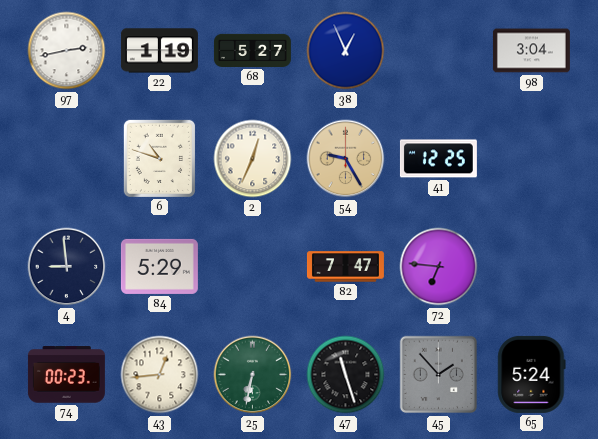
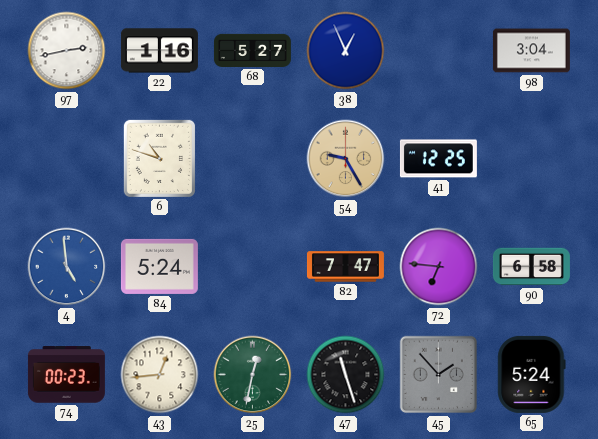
22: 1:19 -> 1:16
2: 12:34 -> none
4: 8:59 -> 4:59
4 dial: navy -> blue
84: 5:29 -> 5:24
90: none -> 6:58
25: 6:32 -> 12:32
